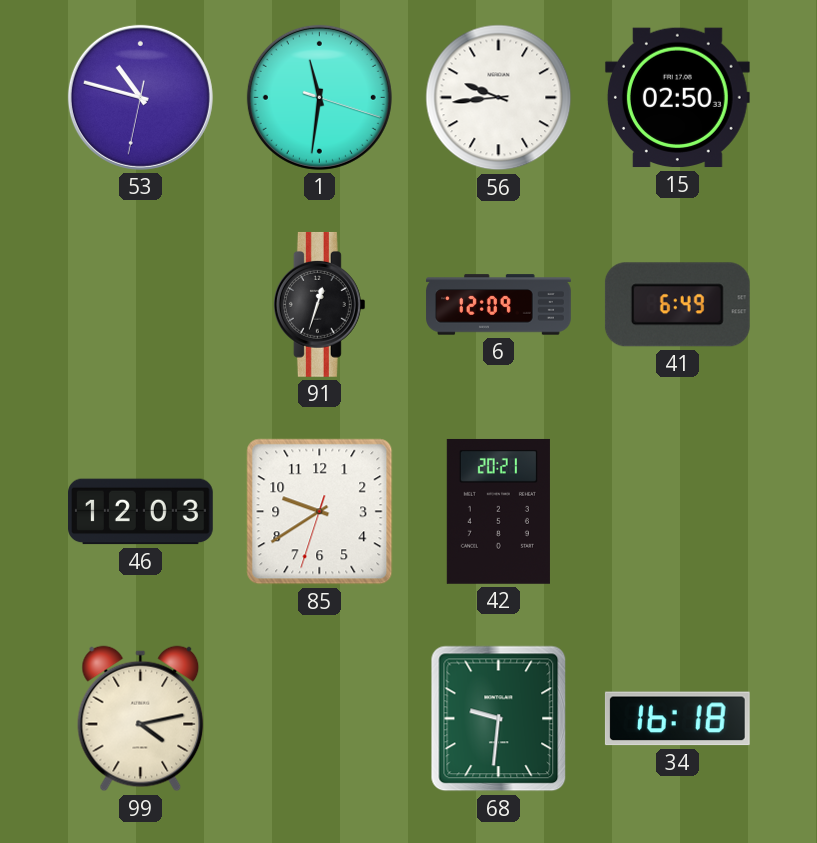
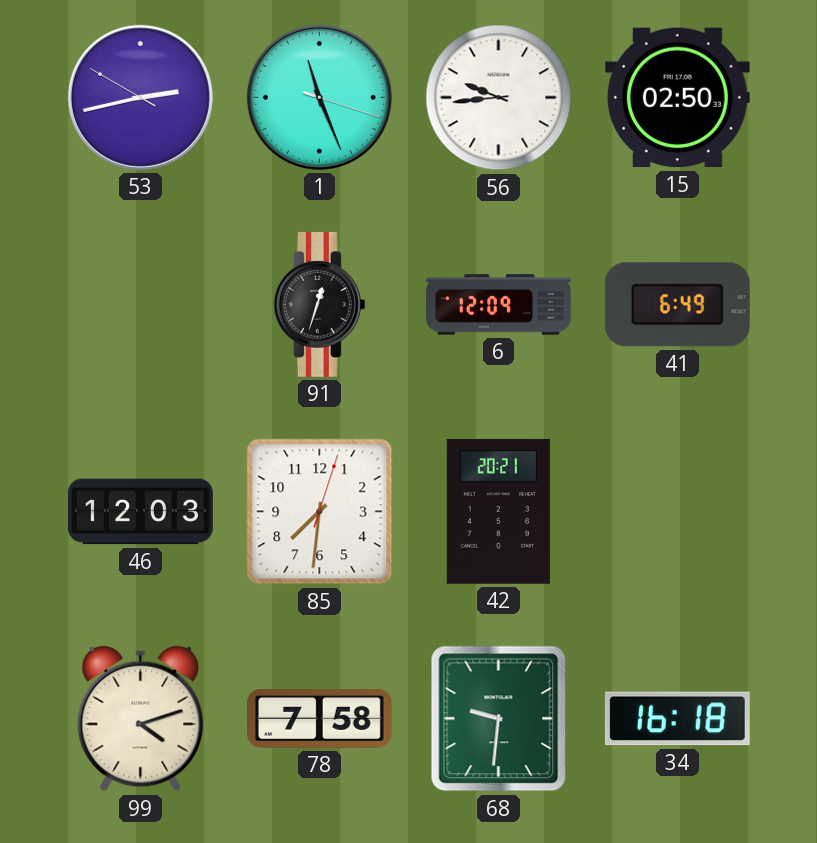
53: 10:47 -> 2:42
1: 11:31 -> 11:26
85: 9:39 -> 7:31
99: 4:13 -> 4:12
78: none -> 7:58
